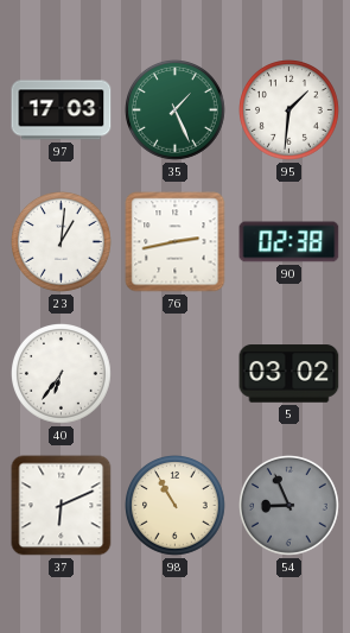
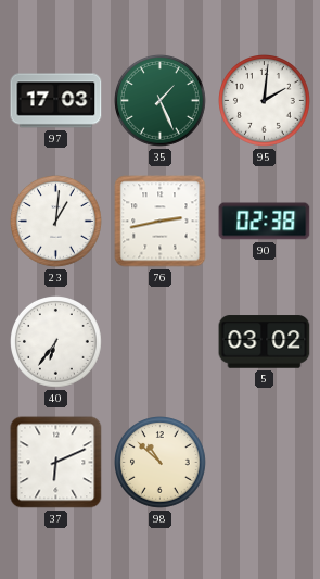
95: 1:31 -> 2:01
98: 10:55 -> 10:52
54: 8:56 -> none
